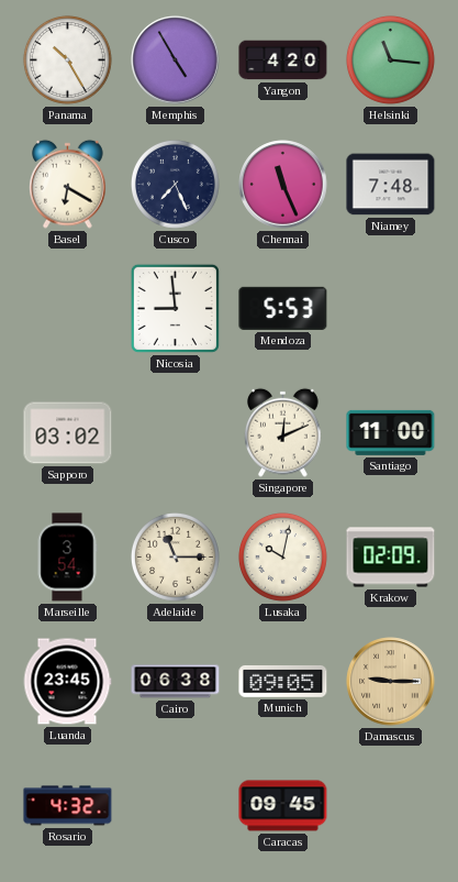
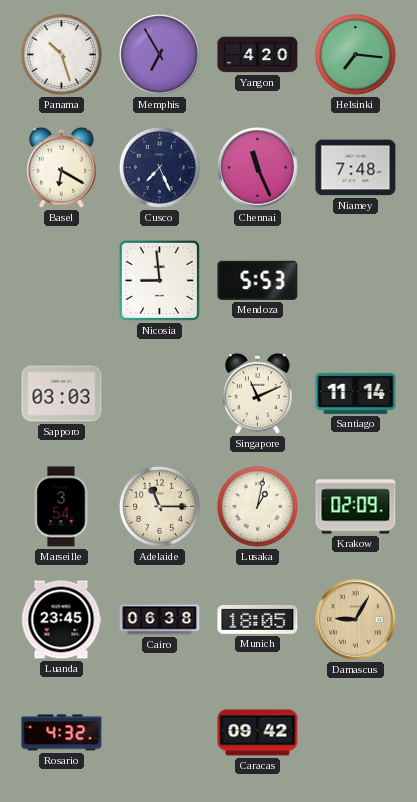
Panama: 10:25 -> 10:27
Memphis: 4:55 -> 6:55
Helsinki: 11:16 -> 7:16
Sapporo: 03:02 -> 03:03
Singapore: 12:11 -> 11:11
Santiago: 11:00 -> 11:14
Lusaka: 10:02 -> 1:02
Munich: 09:05 -> 18:05
Damascus: 9:15 -> 9:05
Caracas: 09:45 -> 09:42
